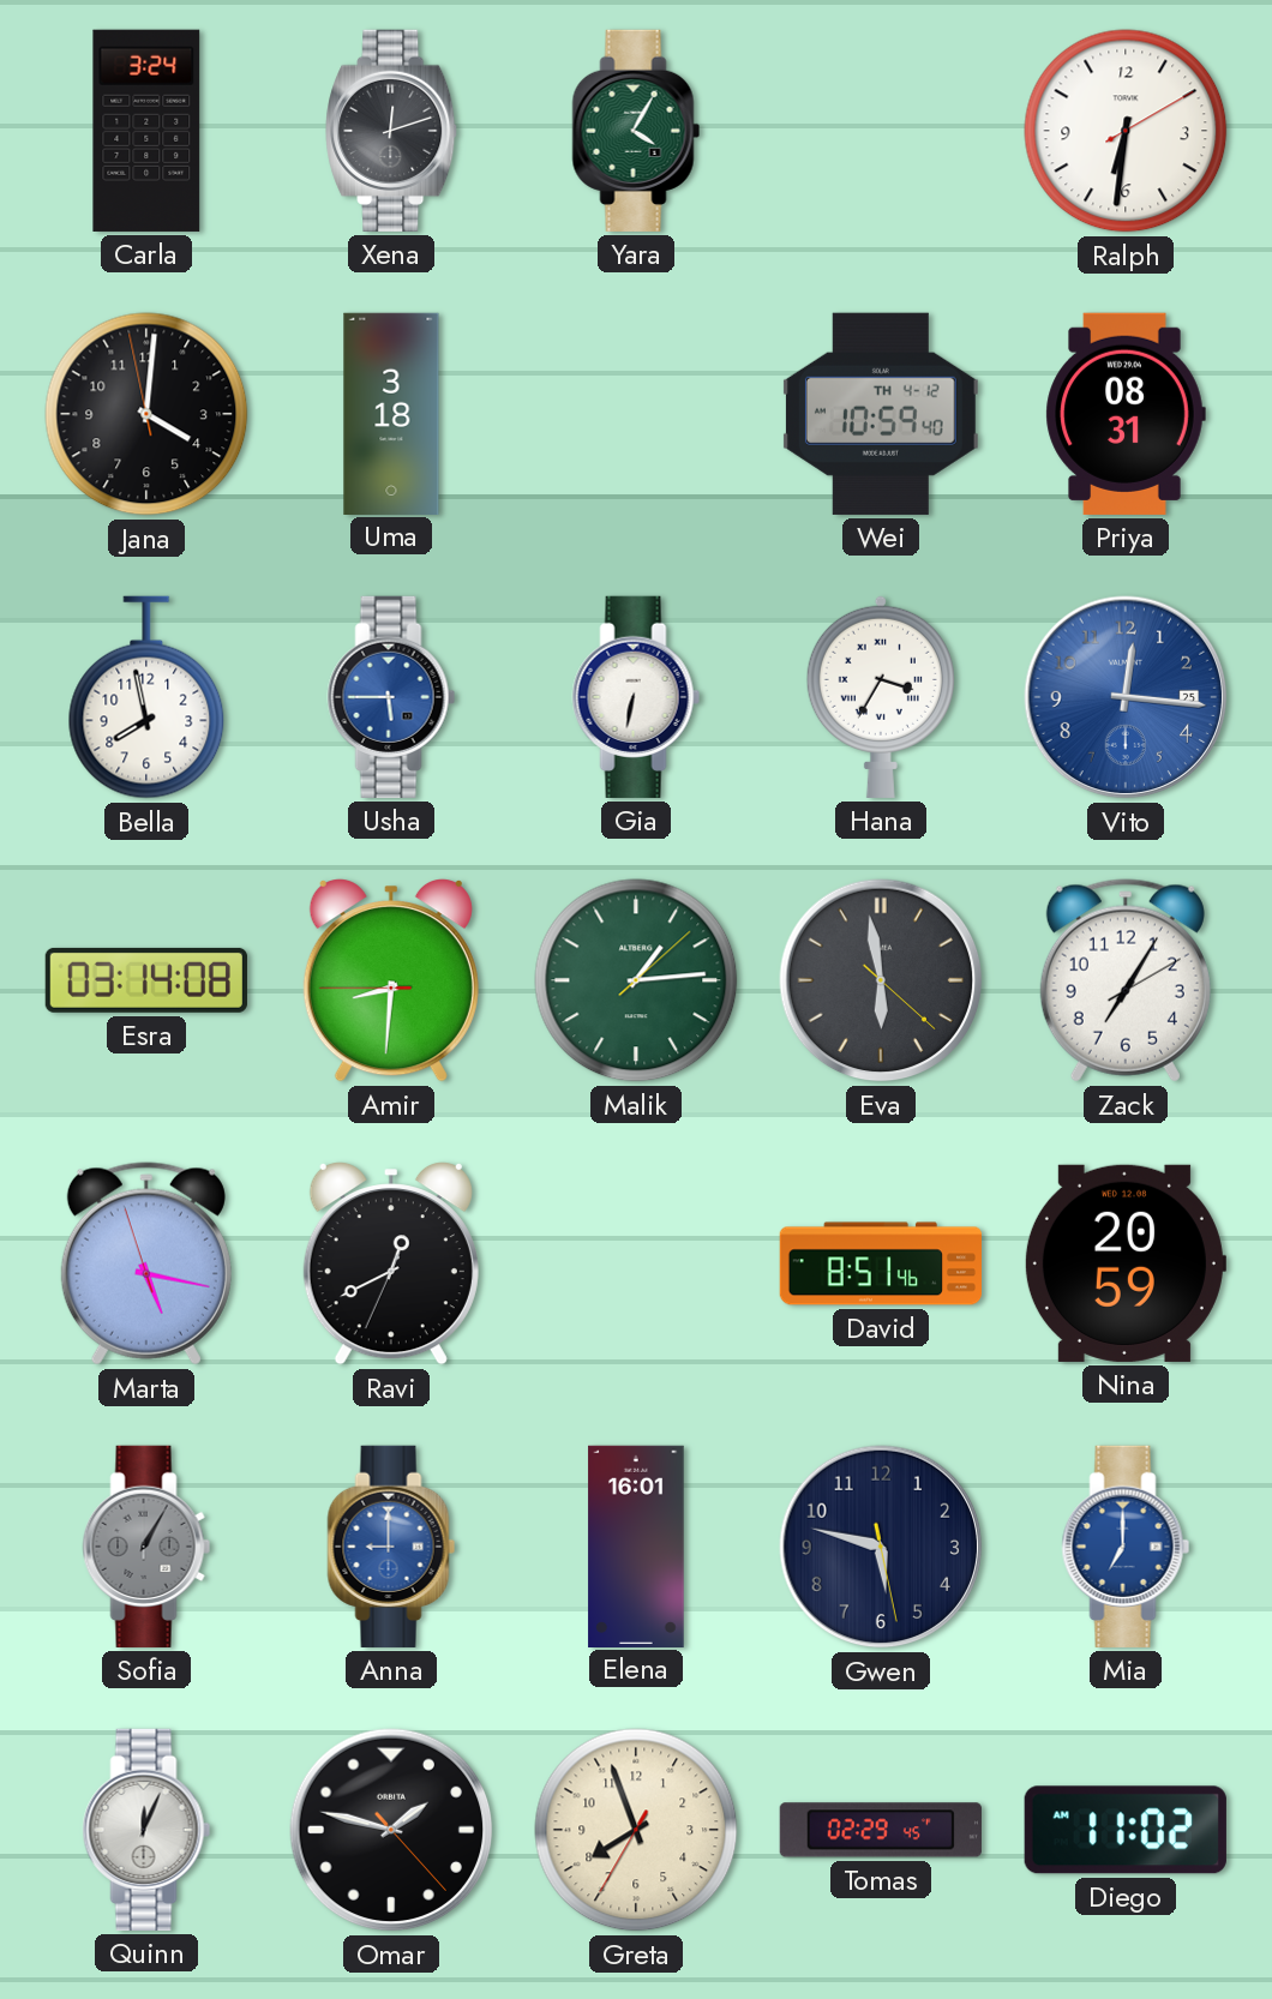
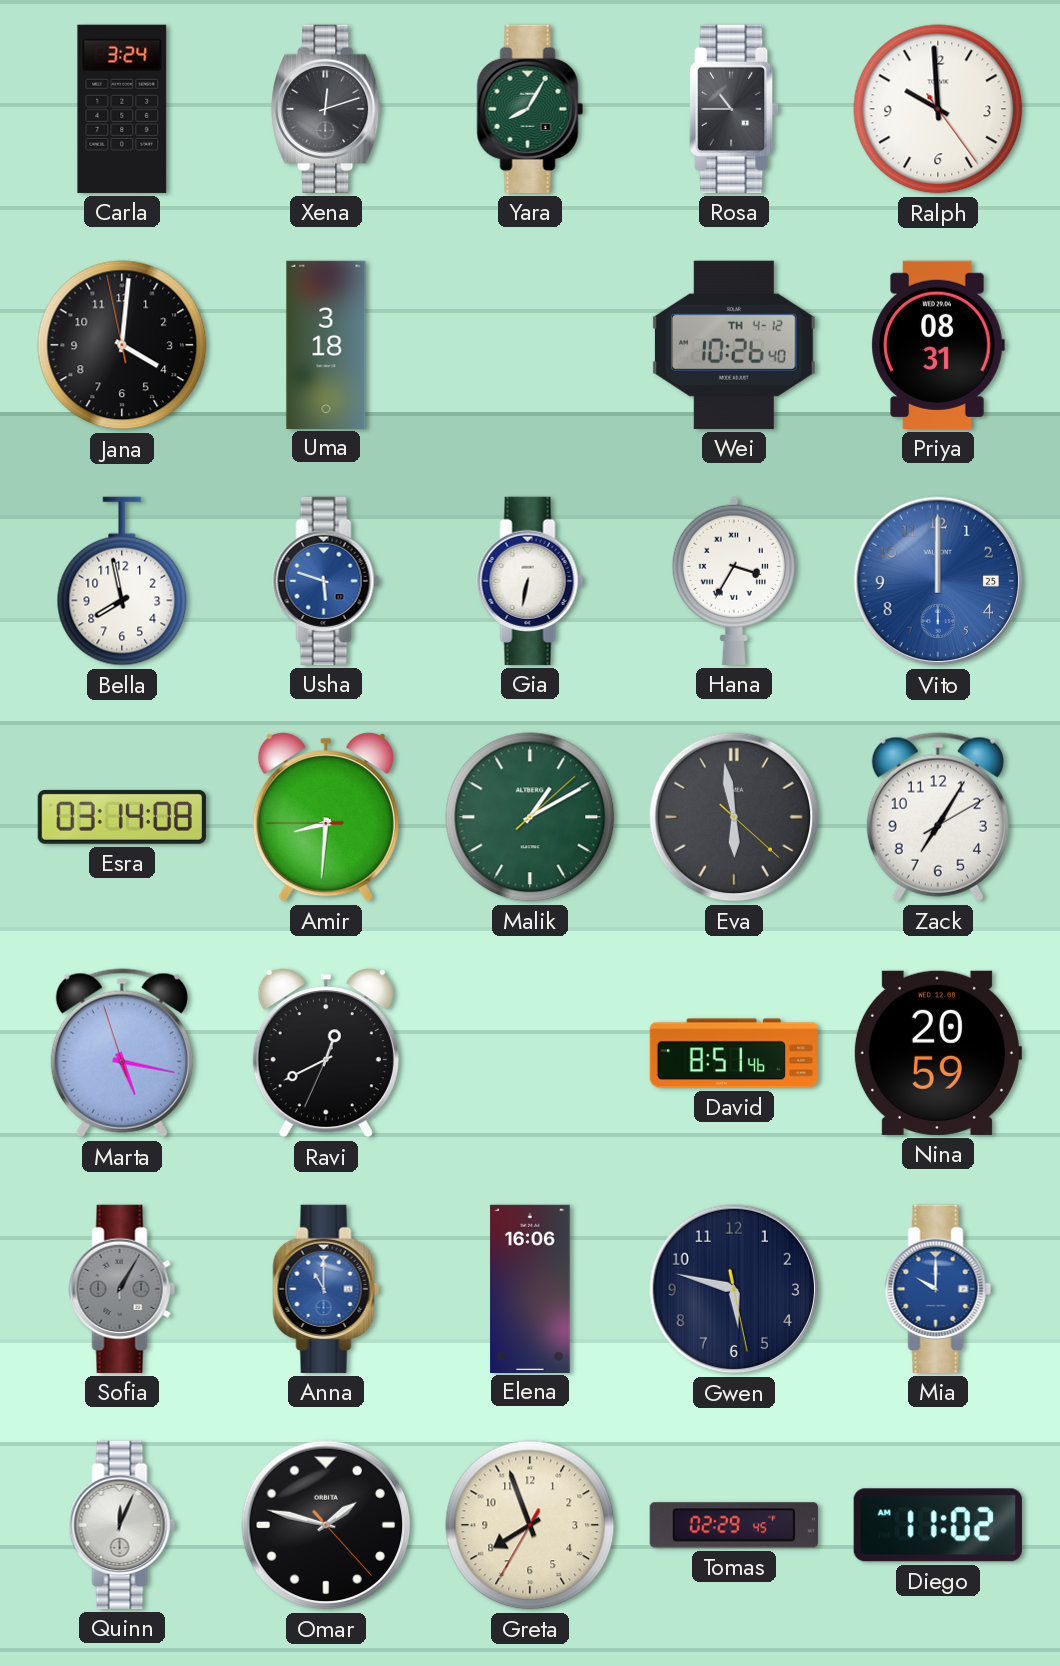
Yara: 4:05 -> 8:05
Rosa: none -> 10:45
Ralph: 6:31 -> 9:59
Wei: 10:59 -> 10:26
Usha: 5:45 -> 5:48
Vito: 12:16 -> 12:00
Malik: 1:14 -> 1:10
Anna: 9:00 -> 11:00
Elena: 16:01 -> 16:06
Mia: 7:00 -> 10:00
